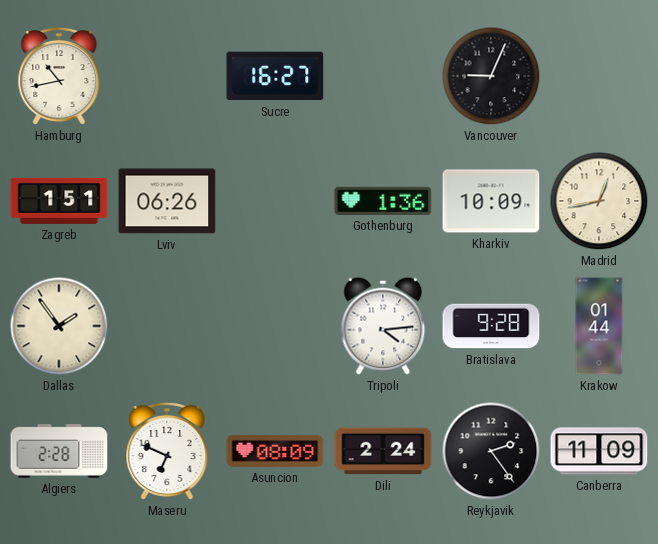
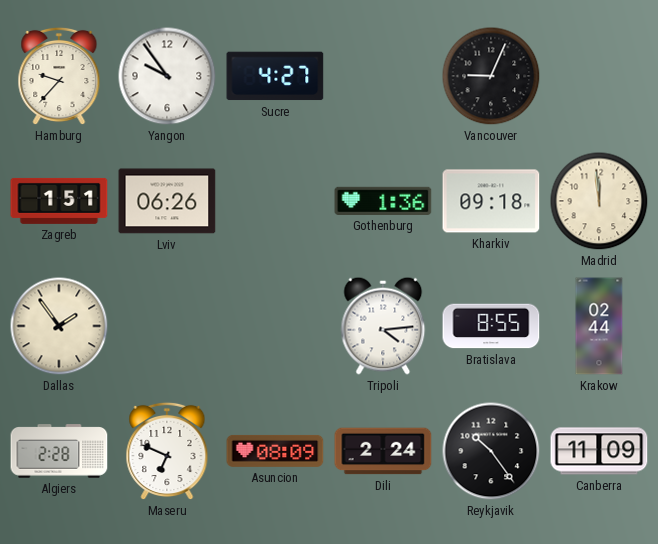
Hamburg: 10:43 -> 9:37
Yangon: none -> 9:54
Sucre: 16:27 -> 4:27
Kharkiv: 10:09 -> 09:18
Madrid: 12:43 -> 11:59
Bratislava: 9:28 -> 8:55
Krakow: 01:44 -> 02:44
Reykjavik: 2:24 -> 10:24
